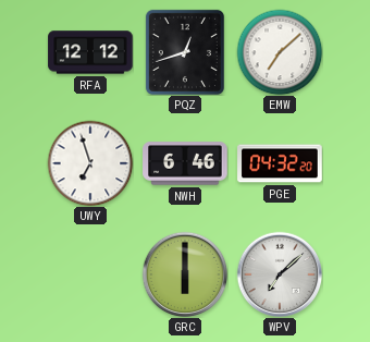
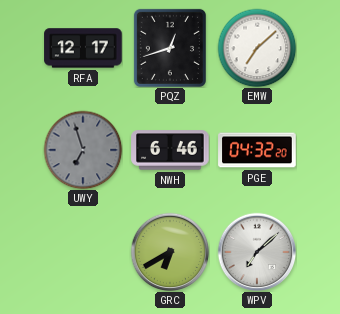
RFA: 12:12 -> 12:17
UWY dial: white -> grey
GRC: 6:00 -> 6:40
